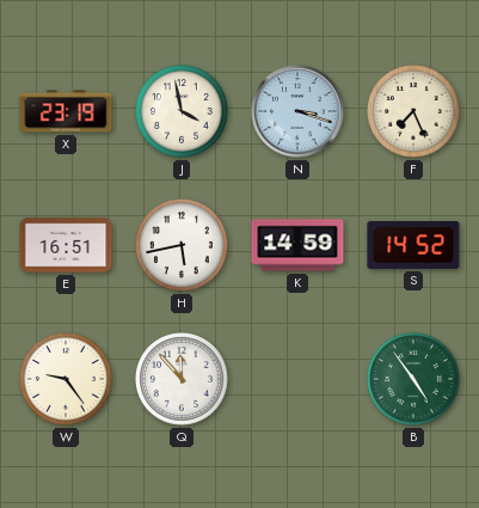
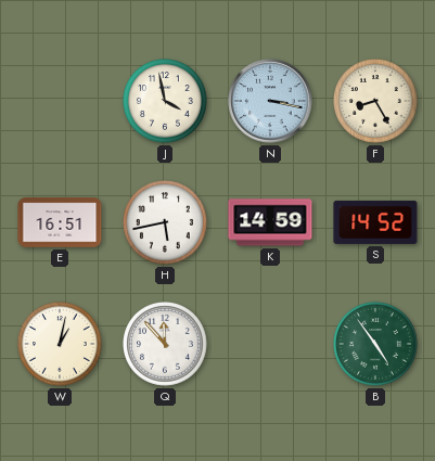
X: 23:19 -> none
N: 3:18 -> 3:17
F: 7:26 -> 8:25
W: 9:24 -> 1:02
